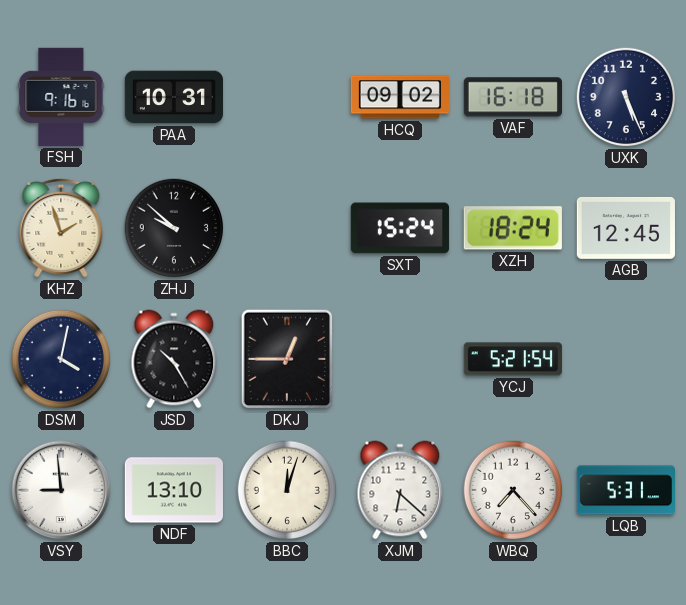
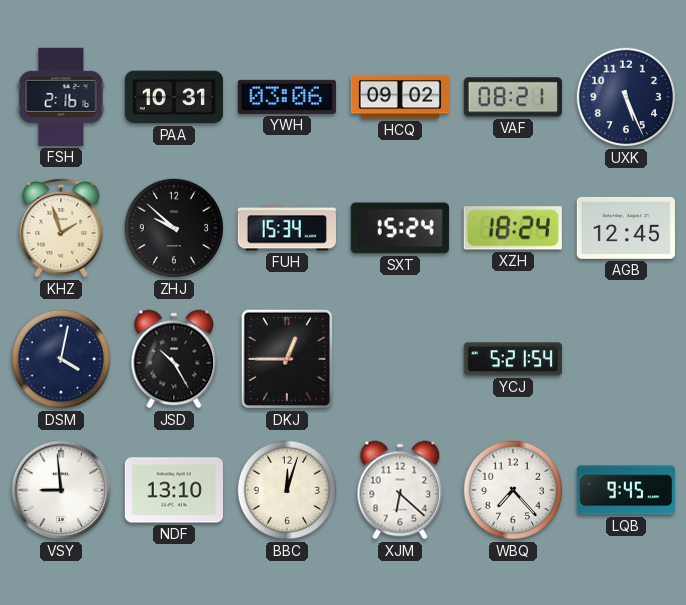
FSH: 9:16 -> 2:16
YWH: none -> 03:06
VAF: 16:18 -> 08:21
FUH: none -> 15:34
LQB: 5:31 -> 9:45
